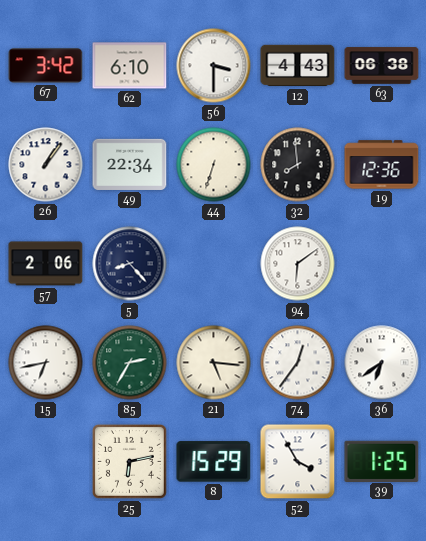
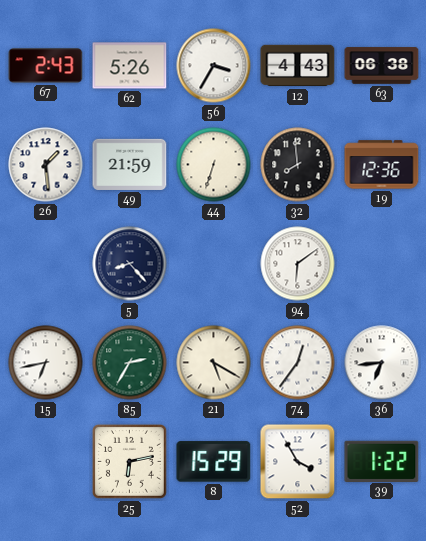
67: 3:42 -> 2:43
62: 6:10 -> 5:26
56: 3:30 -> 3:35
26: 1:06 -> 1:29
49: 22:34 -> 21:59
57: 2:06 -> none
21: 5:16 -> 5:20
36: 6:39 -> 6:44
39: 1:25 -> 1:22
